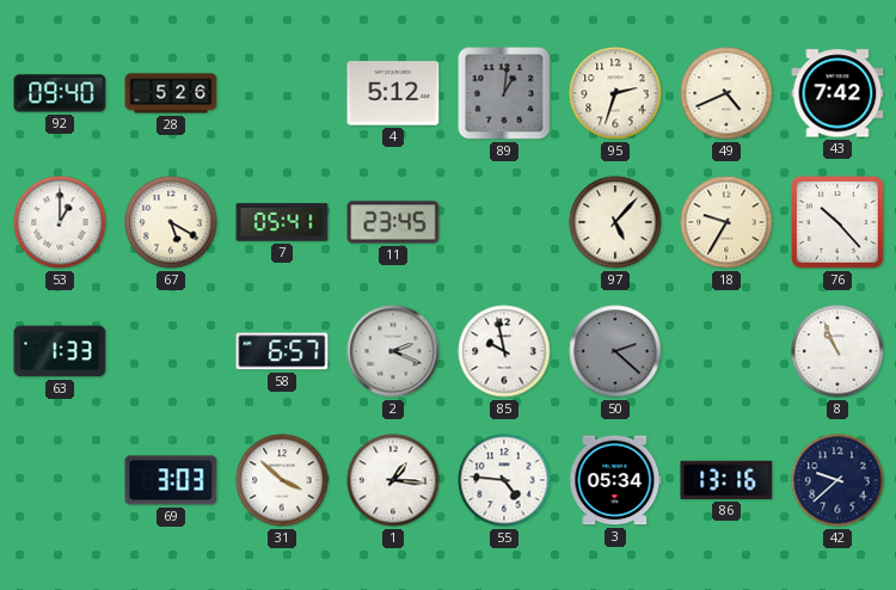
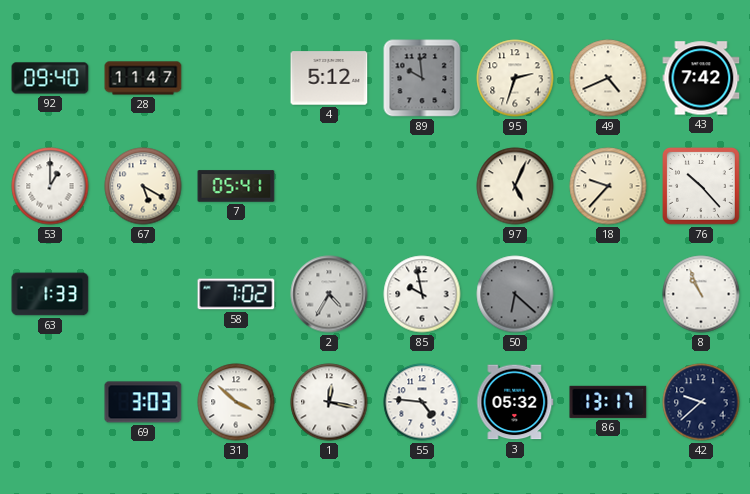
28: 5:26 -> 11:47
89: 1:01 -> 9:59
11: 23:45 -> none
97: 5:07 -> 5:04
18: 9:35 -> 9:37
58: 6:57 -> 7:02
2: 2:19 -> 4:35
50: 2:22 -> 6:22
1: 1:16 -> 12:17
3: 05:34 -> 05:32
86: 13:16 -> 13:17
